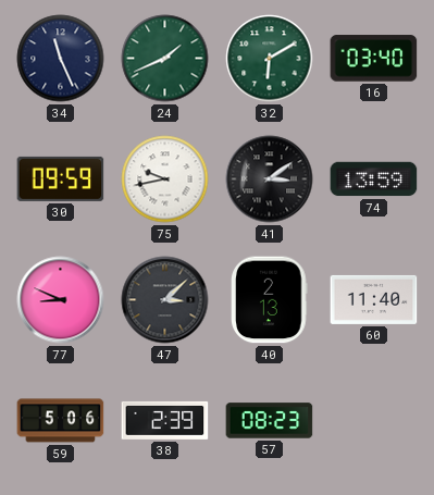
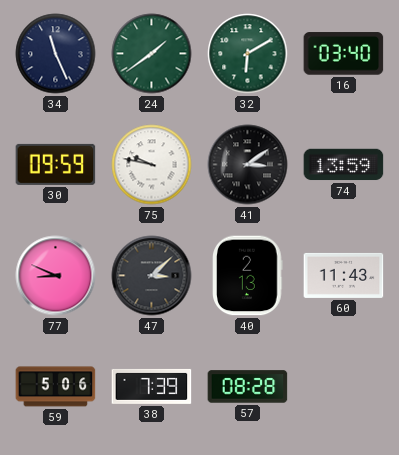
24: 1:41 -> 1:39
75: 9:43 -> 9:47
60: 11:40 -> 11:43
38: 2:39 -> 7:39
57: 08:23 -> 08:28
